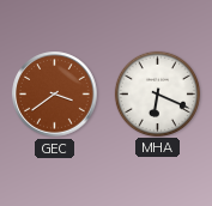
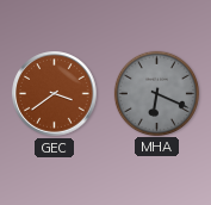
MHA dial: white -> grey
